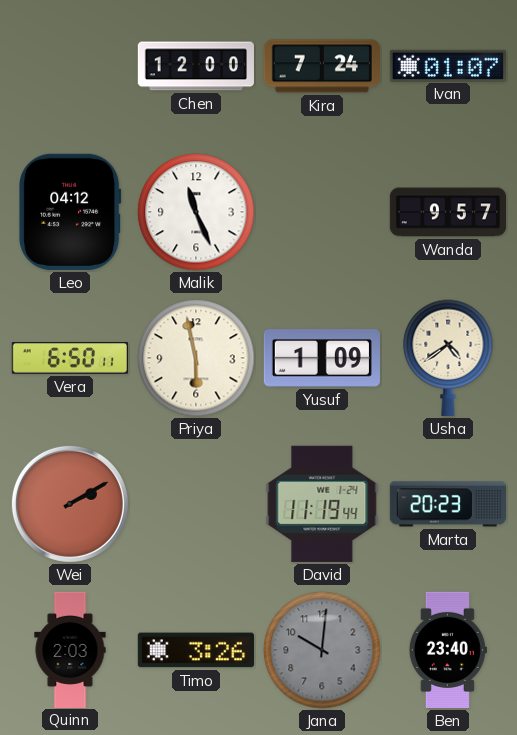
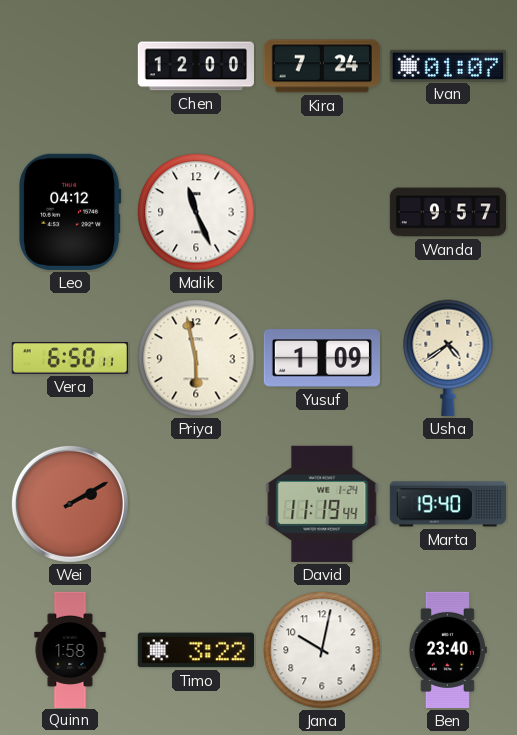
Marta: 20:23 -> 19:40
Quinn: 2:03 -> 1:58
Timo: 3:26 -> 3:22
Jana: 10:01 -> 10:02
Jana dial: grey -> white
